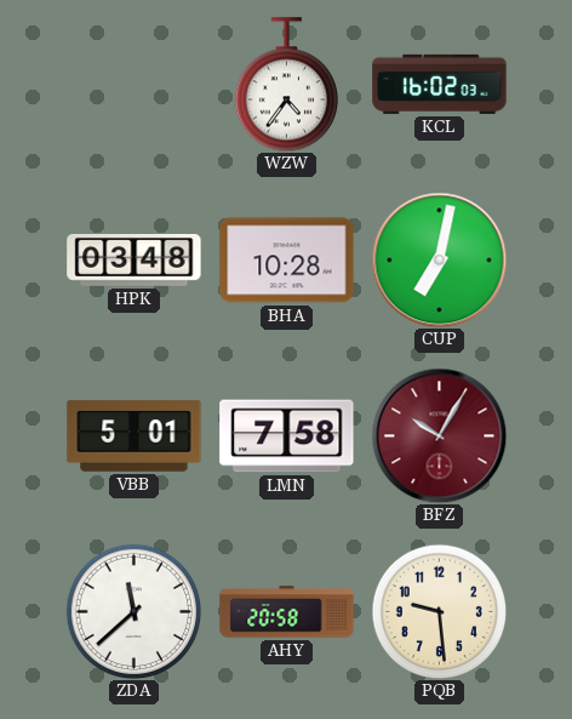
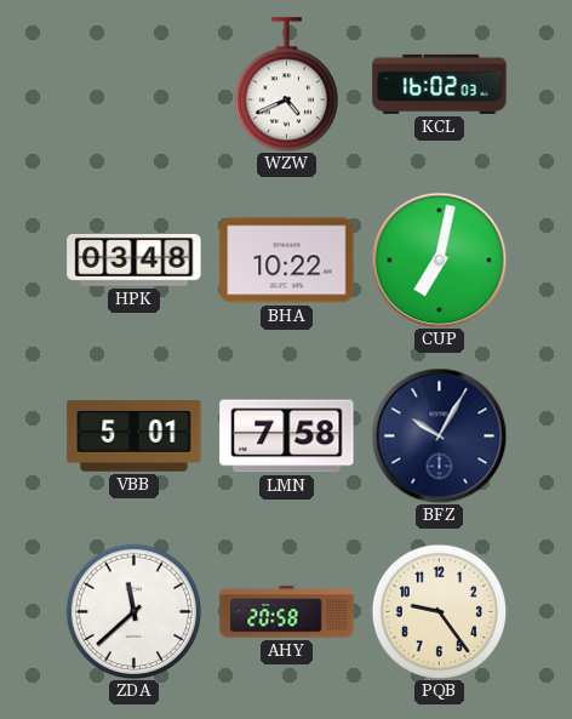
WZW: 4:36 -> 4:41
BHA: 10:28 -> 10:22
BFZ dial: burgundy -> navy
PQB: 9:29 -> 9:24
